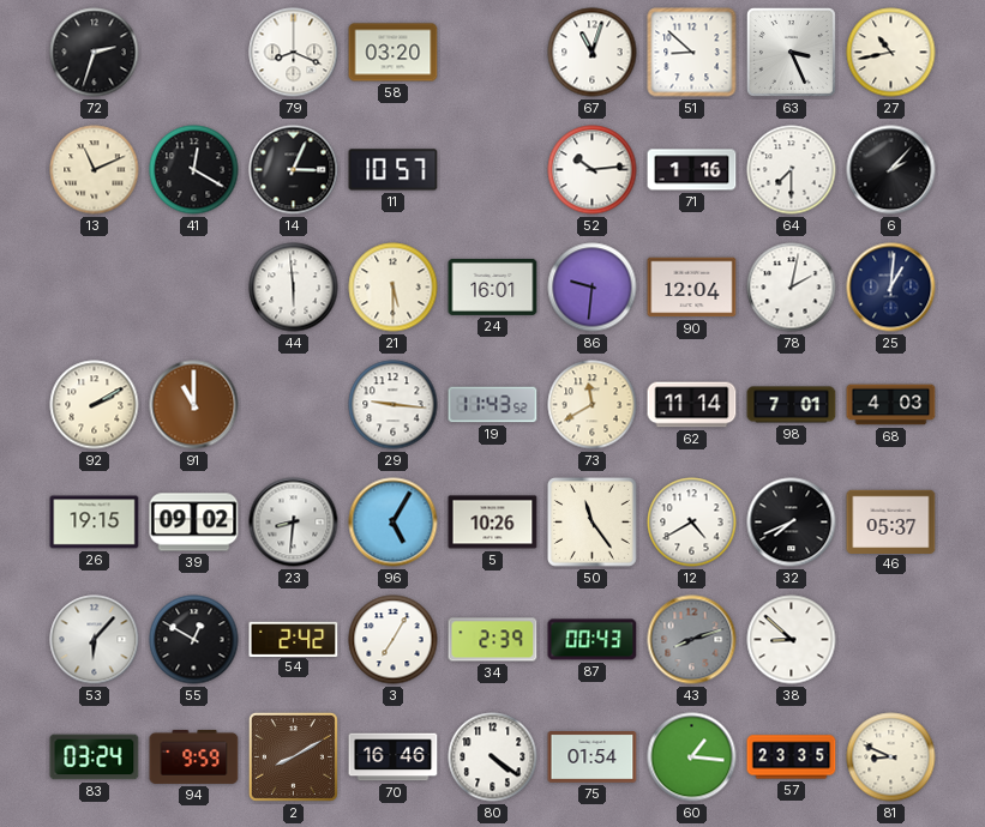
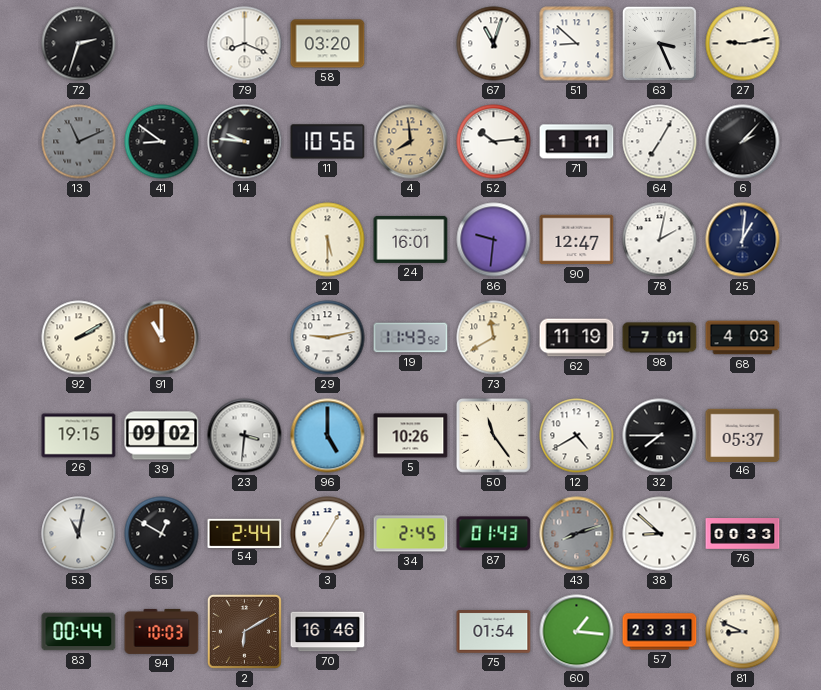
27: 10:43 -> 9:13
13 dial: cream -> grey
41: 12:20 -> 8:51
14: 3:04 -> 9:46
11: 10:57 -> 10:56
4: none -> 7:59
71: 1:16 -> 1:11
64: 7:30 -> 7:05
44: 5:59 -> none
90: 12:04 -> 12:47
29: 9:16 -> 9:13
62: 11:14 -> 11:19
23: 8:31 -> 3:31
96: 5:05 -> 5:00
32: 7:41 -> 7:45
53: 6:07 -> 11:02
54: 2:42 -> 2:44
34: 2:39 -> 2:45
87: 00:43 -> 01:43
76: none -> 00:33
83: 03:24 -> 00:44
94: 9:59 -> 10:03
2: 8:10 -> 6:10
80: 4:21 -> none
57: 23:35 -> 23:31
